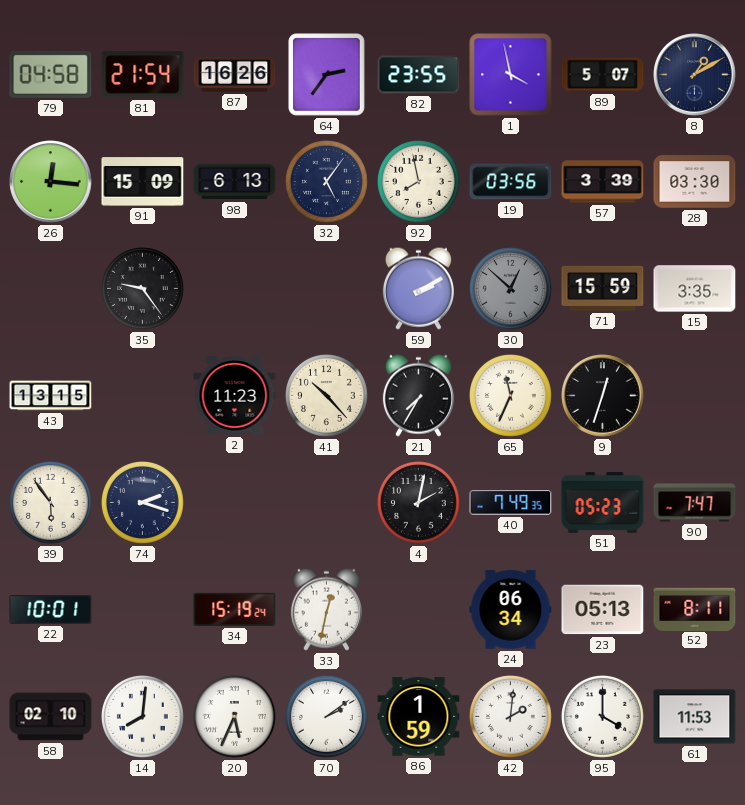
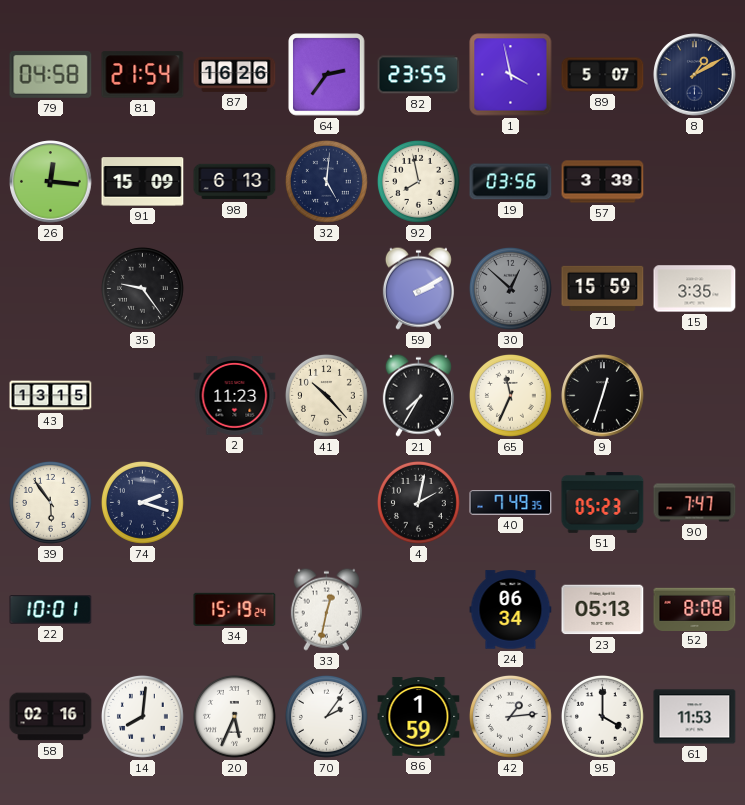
32: 5:06 -> 5:01
28: 03:30 -> none
52: 8:11 -> 8:08
58: 02:10 -> 02:16
70: 2:09 -> 2:06
42: 2:01 -> 1:14
